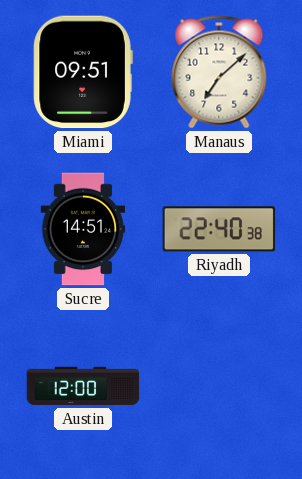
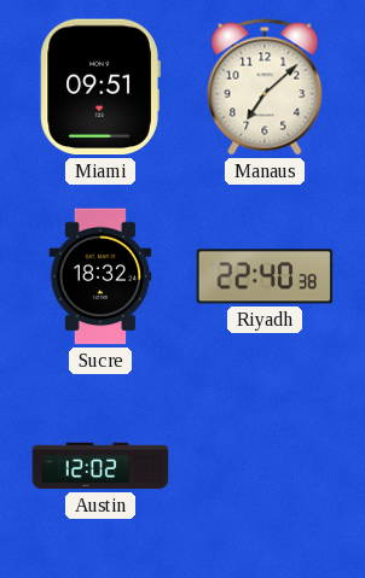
Sucre: 14:51 -> 18:32
Austin: 12:00 -> 12:02
